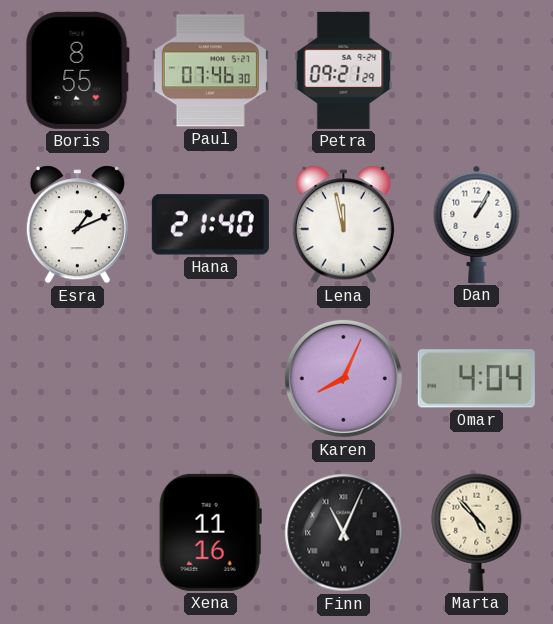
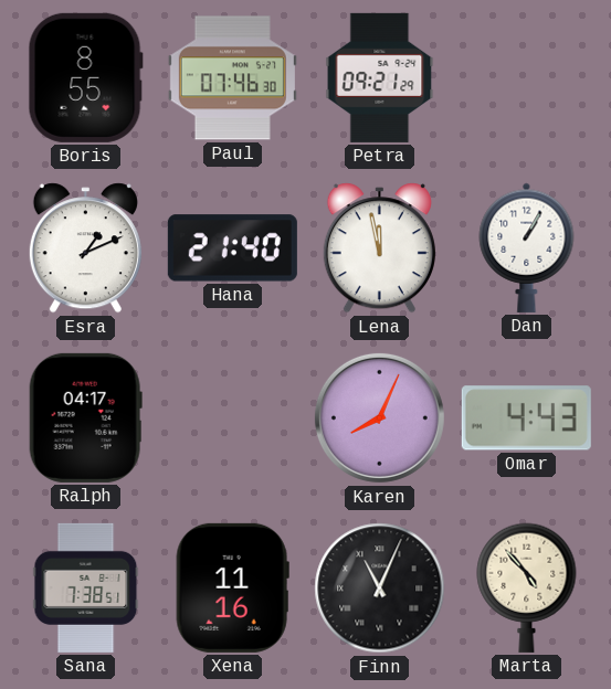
Ralph: none -> 04:17
Omar: 4:04 -> 4:43
Sana: none -> 7:38
